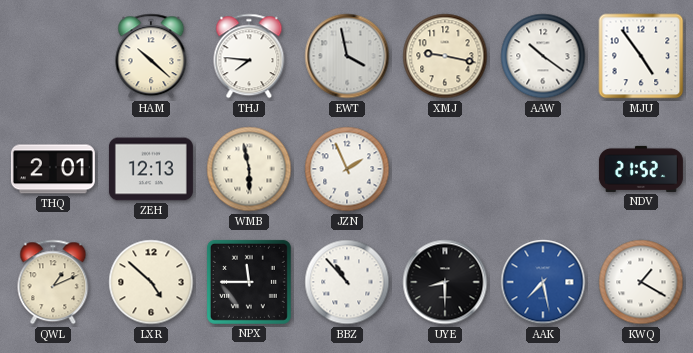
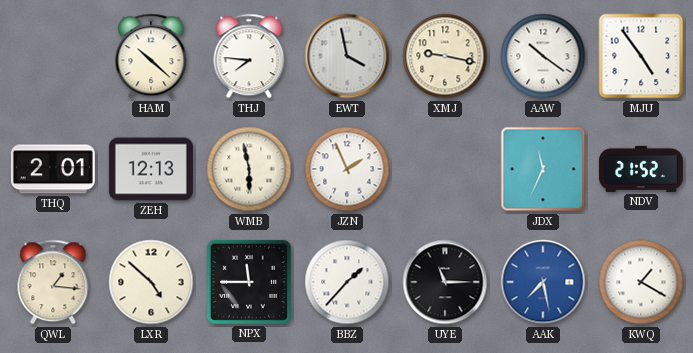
JDX: none -> 11:34
QWL: 1:11 -> 1:16
BBZ: 10:53 -> 1:37
UYE: 8:30 -> 11:15
